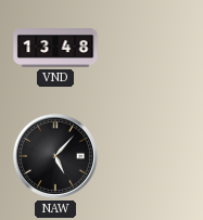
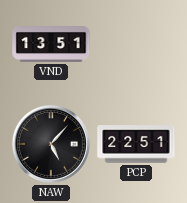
VND: 13:48 -> 13:51
PCP: none -> 22:51
